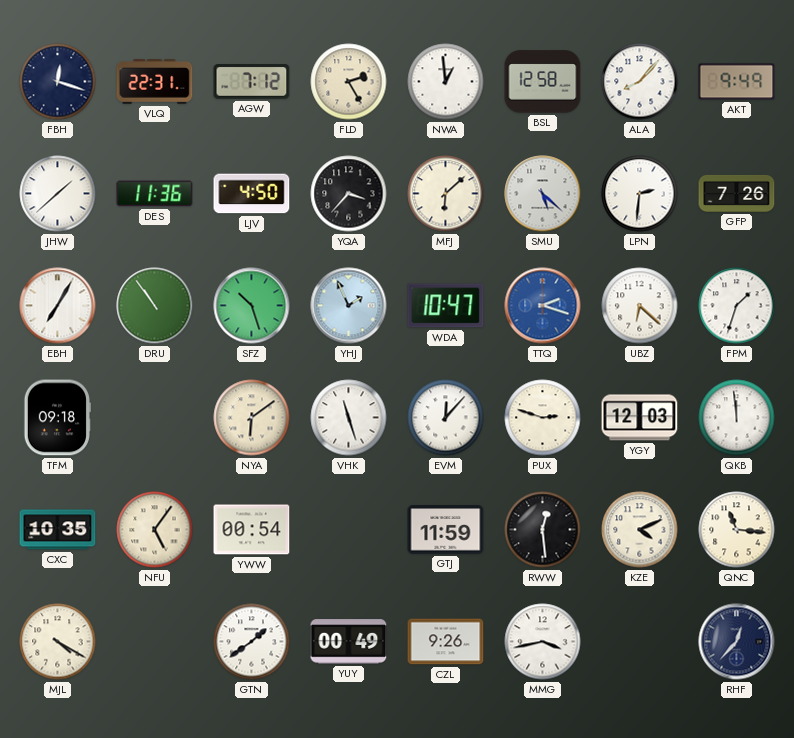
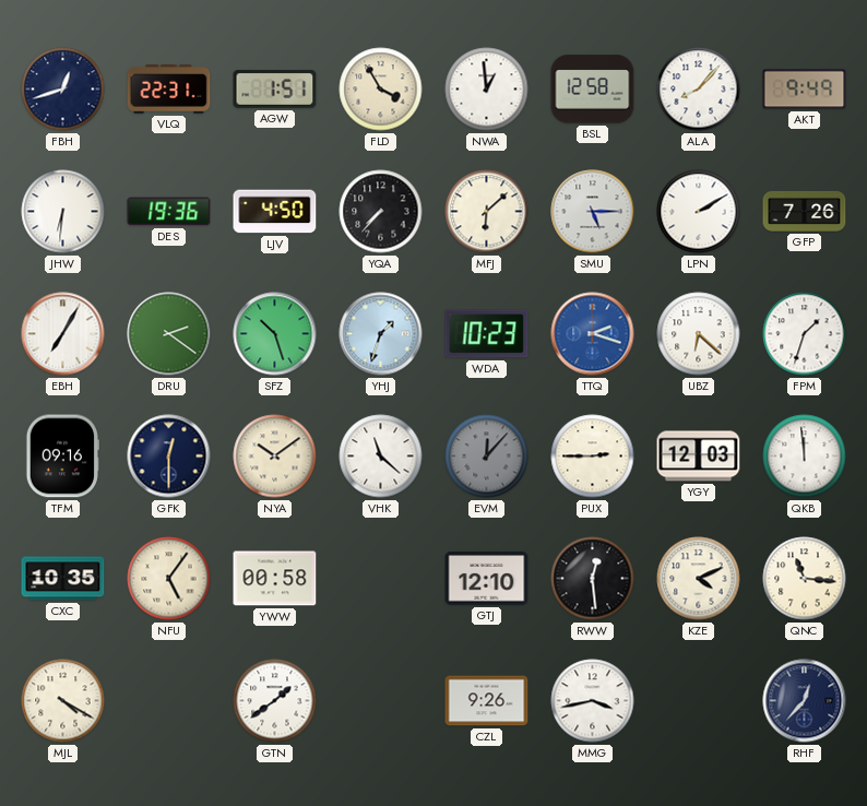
FBH: 12:18 -> 12:42
AGW: 7:12 -> 1:51
FLD: 2:25 -> 3:55
JHW: 1:38 -> 6:31
DES: 11:36 -> 19:36
YQA: 3:37 -> 7:37
SMU: 5:22 -> 5:15
LPN: 2:31 -> 2:10
DRU: 10:54 -> 2:21
YHJ: 1:56 -> 1:33
WDA: 10:47 -> 10:23
TFM: 09:18 -> 09:16
GFK: none -> 12:30
NYA: 6:09 -> 10:09
VHK: 11:27 -> 11:22
EVM dial: white -> grey
PUX: 2:48 -> 2:45
YWW: 00:54 -> 00:58
GTJ: 11:59 -> 12:10
YUY: 00:49 -> none
